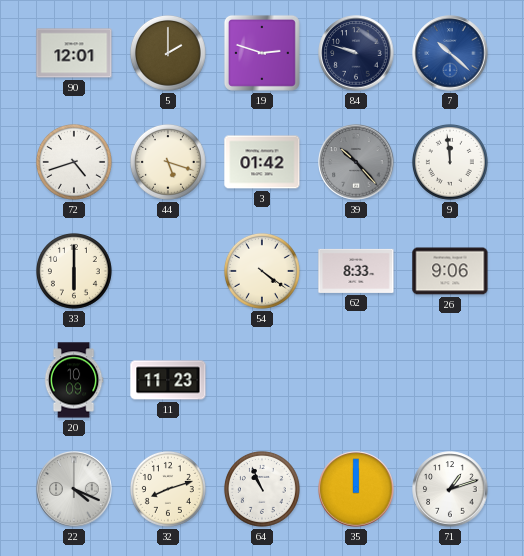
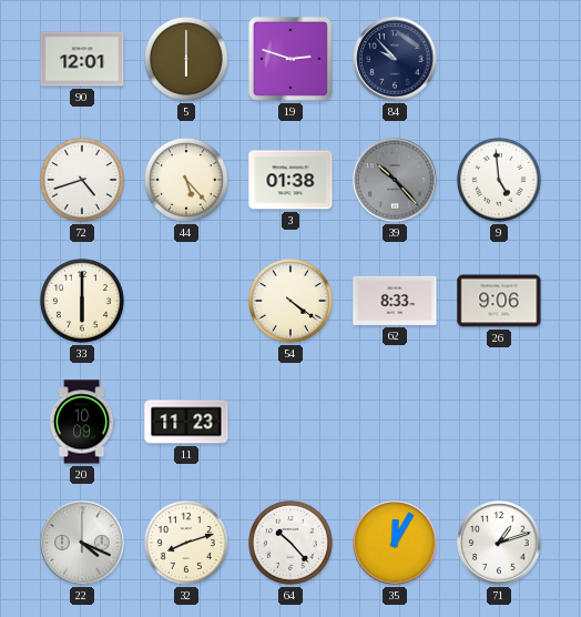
5: 2:00 -> 6:00
84: 9:48 -> 9:53
7: 10:22 -> none
44: 5:18 -> 5:23
3: 01:42 -> 01:38
9: 11:59 -> 4:59
64: 10:56 -> 10:23
35: 12:00 -> 12:05
